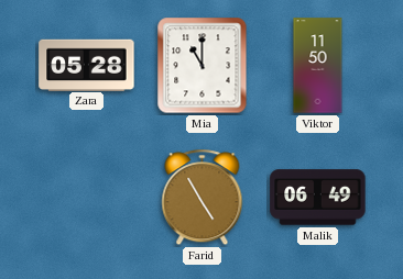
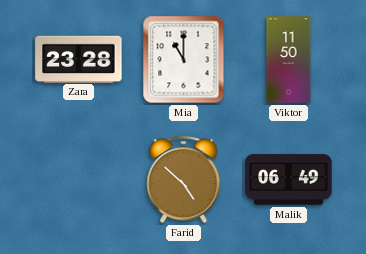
Zara: 05:28 -> 23:28
Farid: 4:55 -> 4:52
